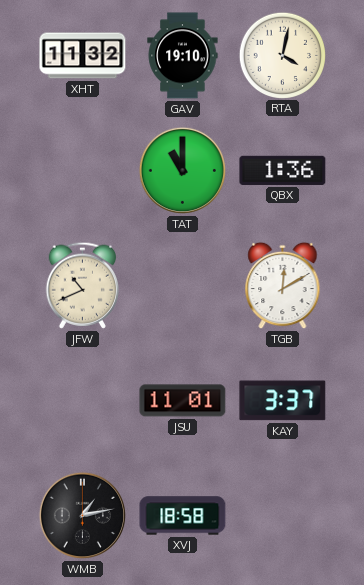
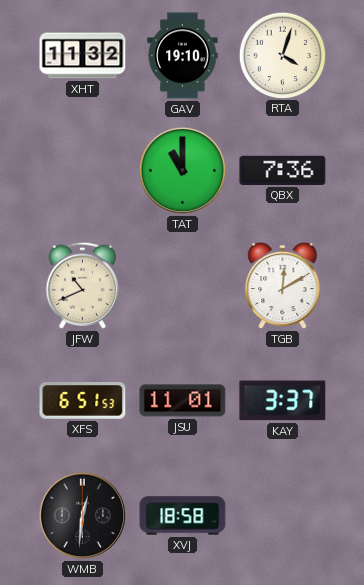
RTA: 4:02 -> 4:03
QBX: 1:36 -> 7:36
XFS: none -> 6:51
WMB: 1:13 -> 12:31
